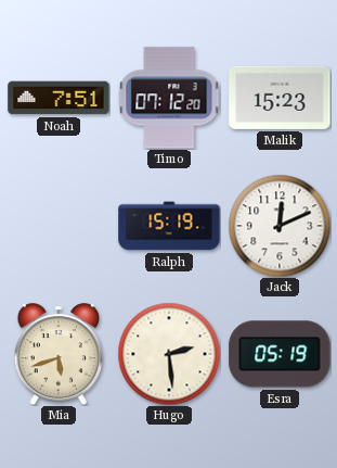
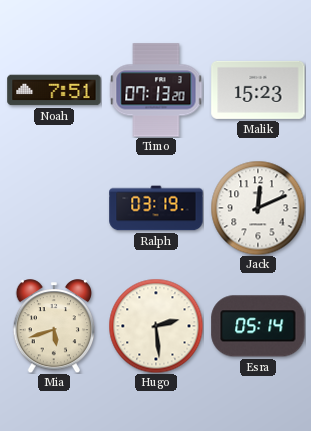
Timo: 07:12 -> 07:13
Ralph: 15:19 -> 03:19
Esra: 05:19 -> 05:14
